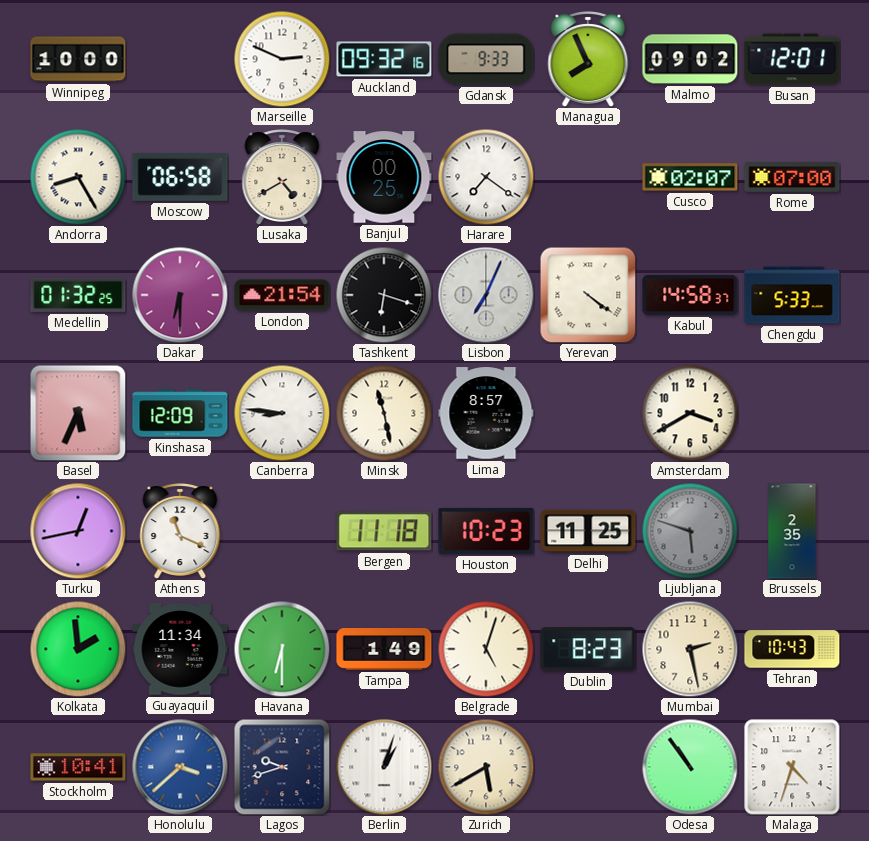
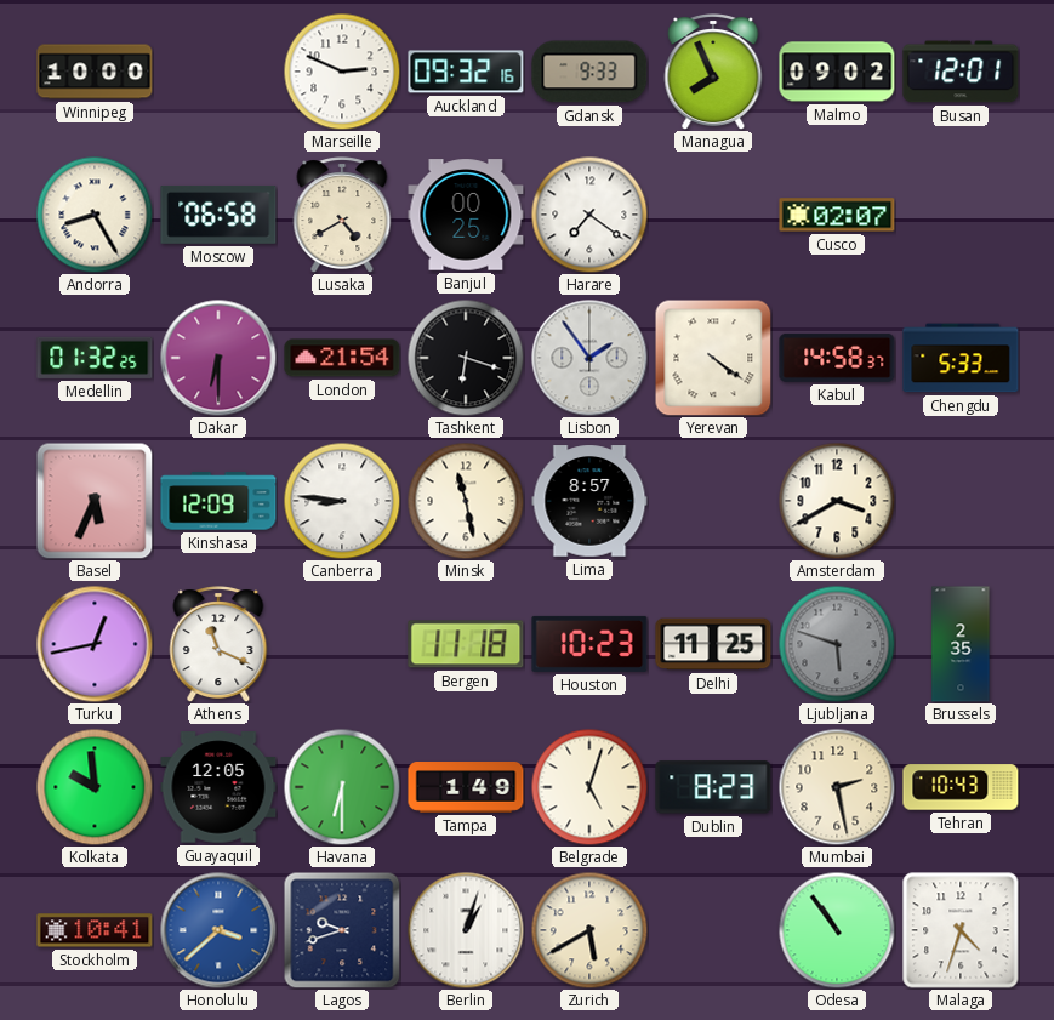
Rome: 07:00 -> none
Lisbon: 7:04 -> 1:54
Kolkata: 1:59 -> 9:59
Guayaquil: 11:34 -> 12:05
